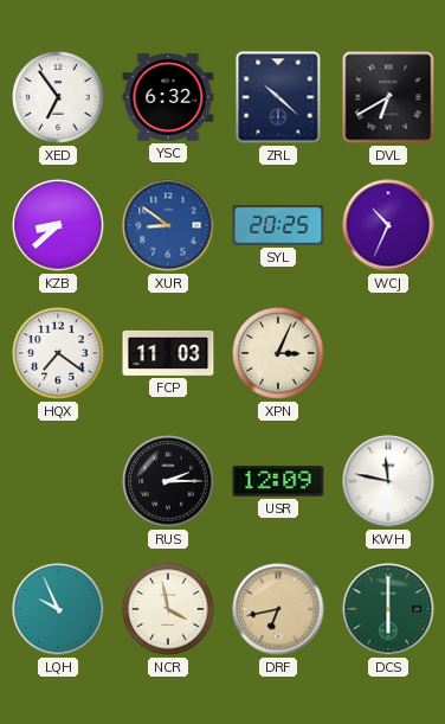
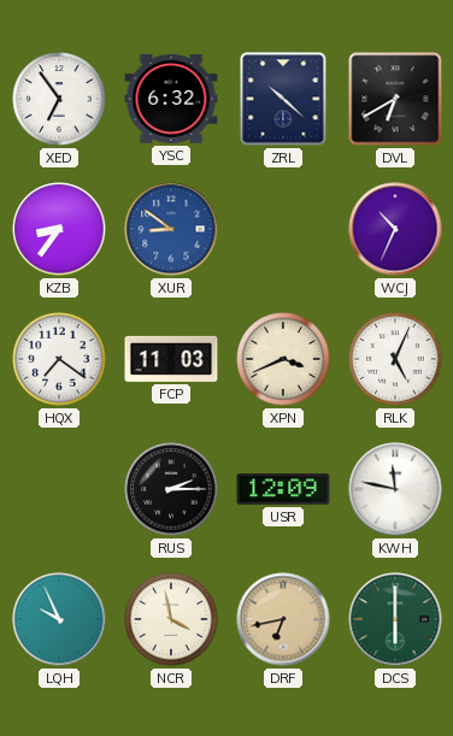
KZB: 8:38 -> 8:36
SYL: 20:25 -> none
XPN: 3:04 -> 3:41
RLK: none -> 5:04
